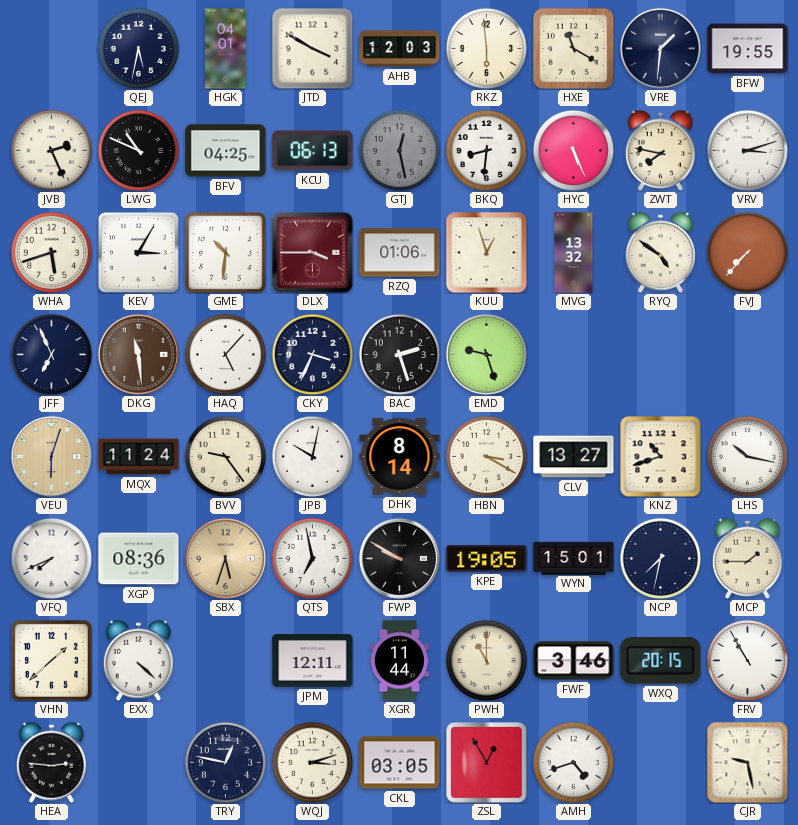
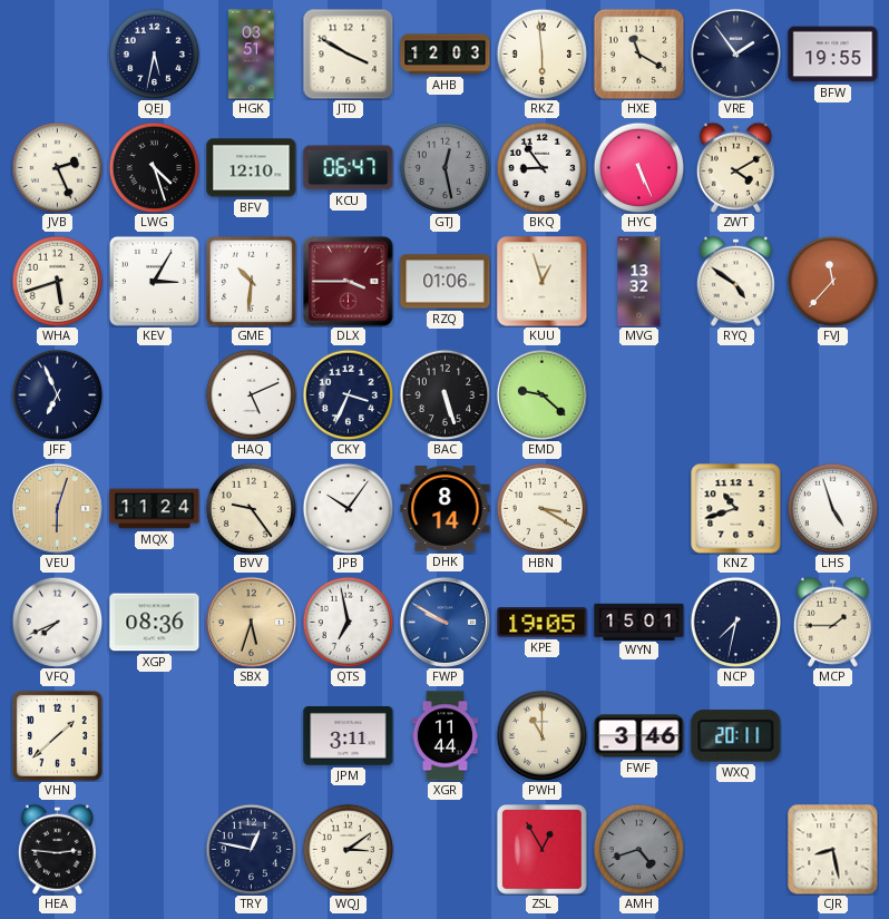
HGK: 04:01 -> 03:51
VRE: 1:31 -> 1:54
LWG: 10:49 -> 4:27
BFV: 04:25 -> 12:10
KCU: 06:13 -> 06:47
BKQ: 8:31 -> 8:54
ZWT: 7:47 -> 4:10
VRV: 3:12 -> none
FVJ: 7:37 -> 11:37
DKG: 11:29 -> none
HAQ: 5:07 -> 5:11
BAC: 2:27 -> 5:27
EMD: 9:27 -> 9:22
JPB: 10:02 -> 10:06
CLV: 13:27 -> none
LHS: 10:17 -> 4:57
FWP dial: black -> blue
EXX: 4:22 -> none
JPM: 12:11 -> 3:11
WXQ: 20:15 -> 20:11
FRV: 10:55 -> none
WQJ: 3:12 -> 3:09
CKL: 03:05 -> none
AMH dial: white -> grey
CJR: 9:28 -> 8:28
